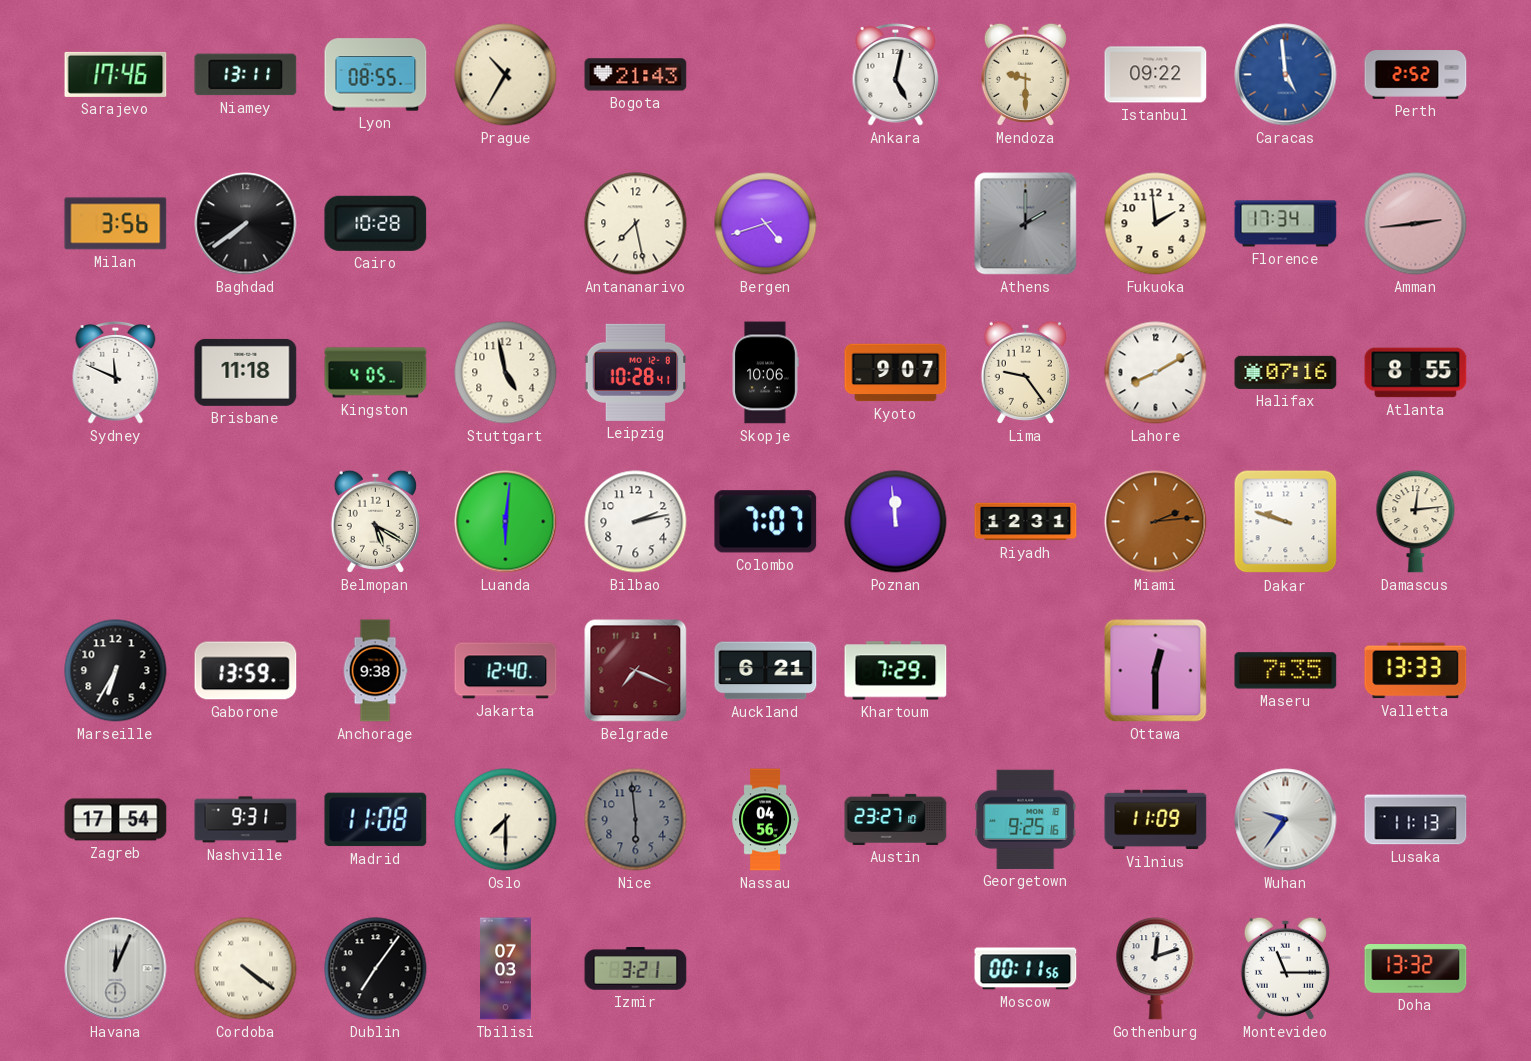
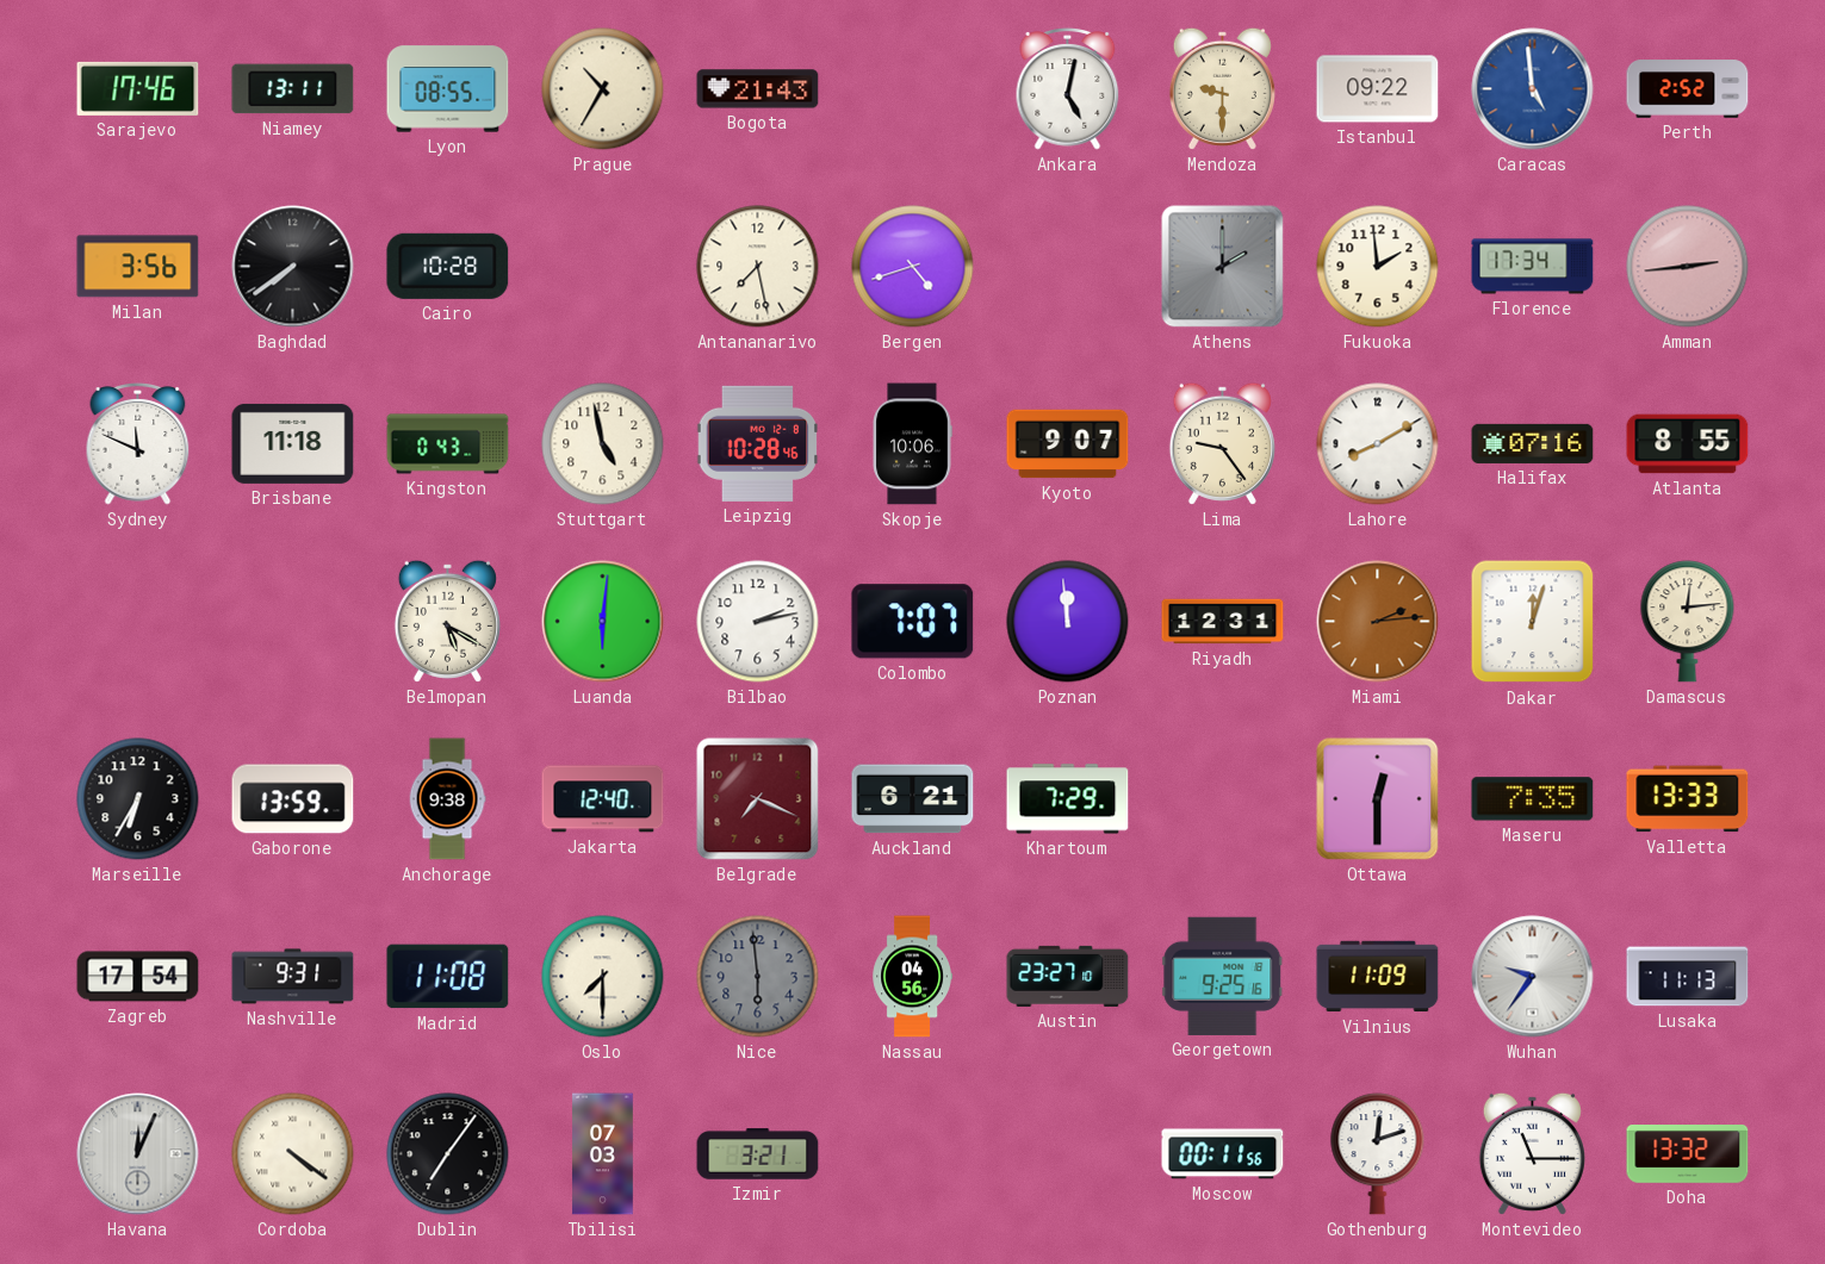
Kingston: 4:05 -> 0:43
Leipzig: 10:28:41 -> 10:28:46
Dakar: 9:48 -> 12:03
